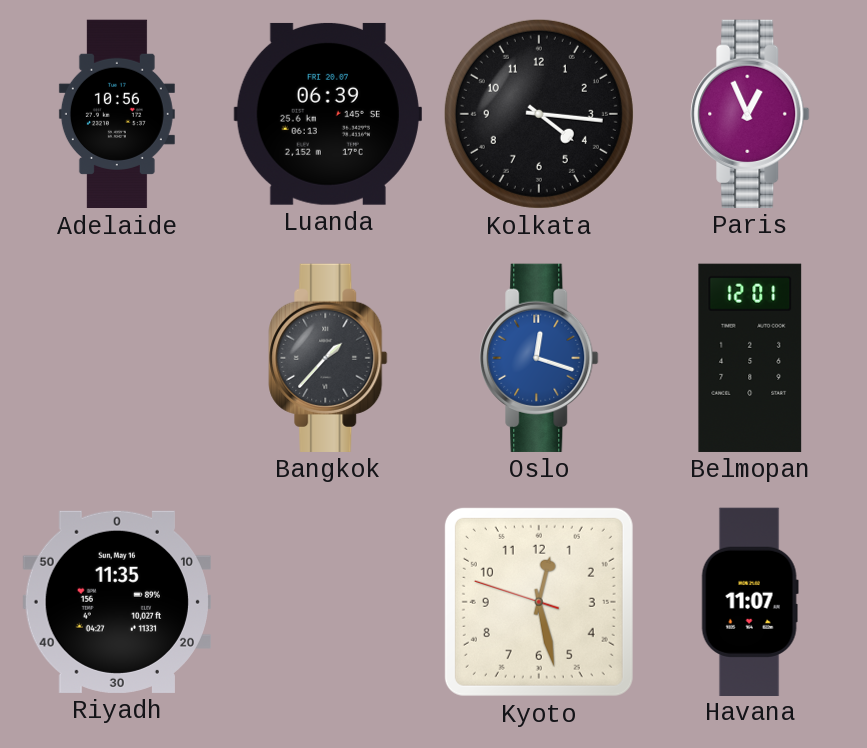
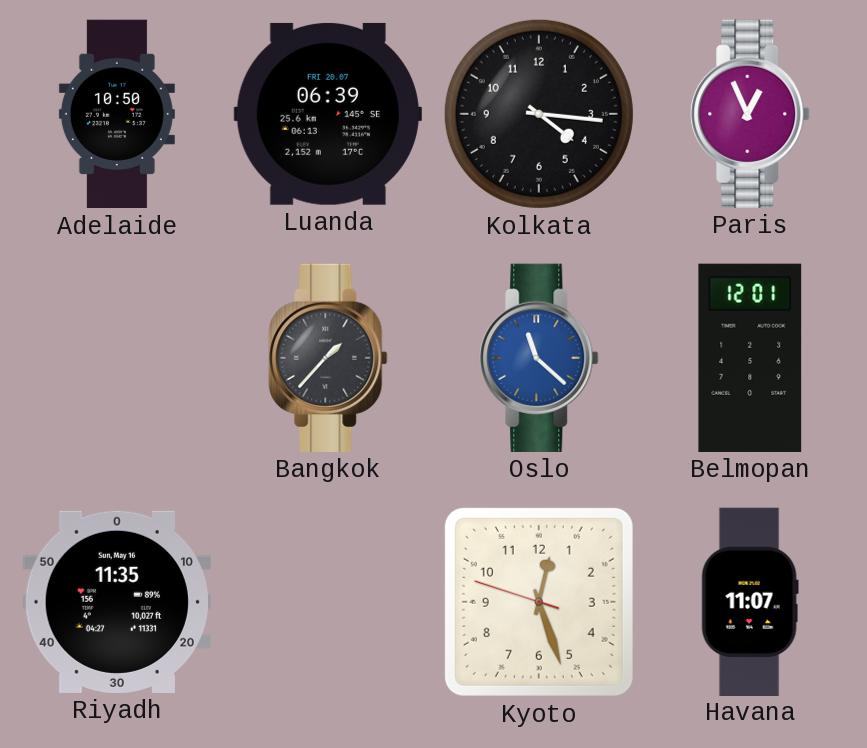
Adelaide: 10:56 -> 10:50
Oslo: 12:18 -> 11:22
Kyoto: 12:27 -> 12:26
